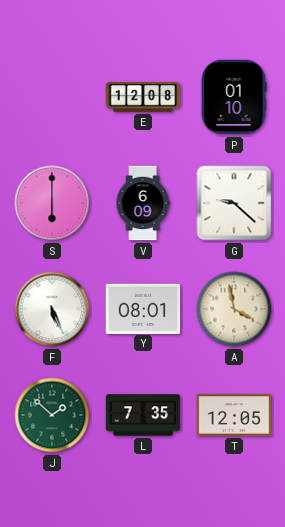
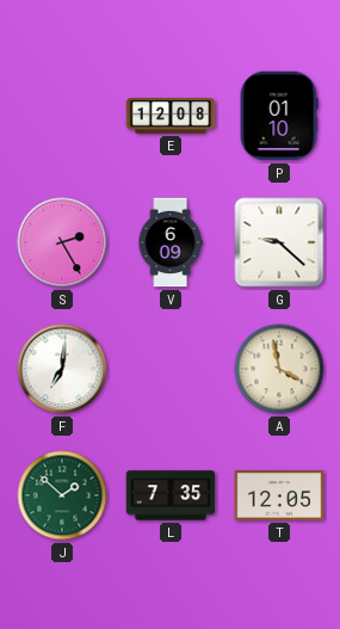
S: 6:00 -> 2:25
F: 5:26 -> 7:01
Y: 08:01 -> none
